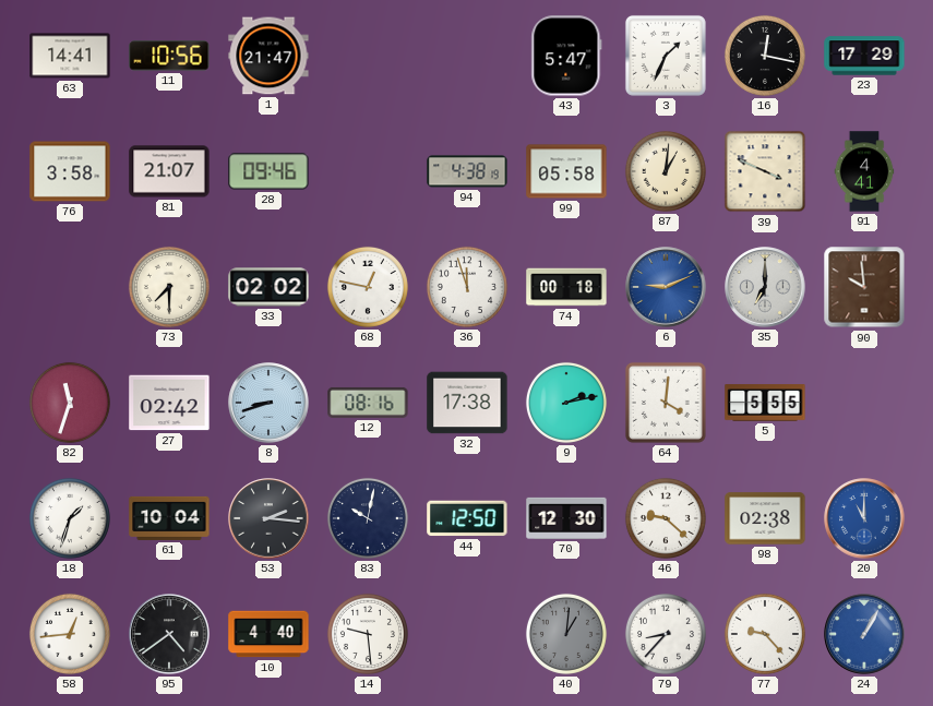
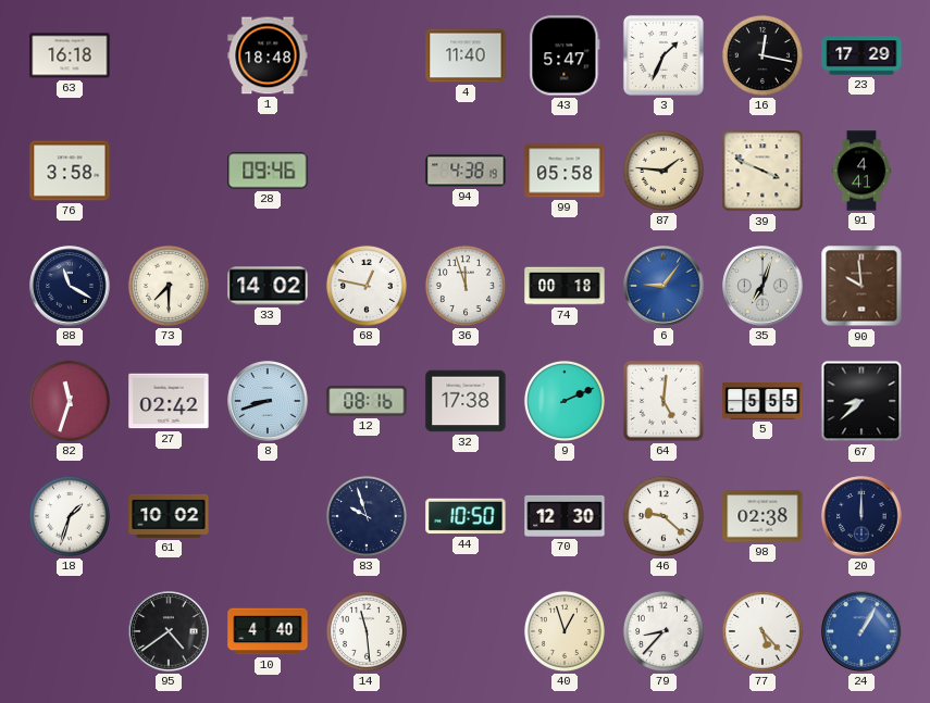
63: 14:41 -> 16:18
11: 10:56 -> none
1: 21:47 -> 18:48
4: none -> 11:40
81: 21:07 -> none
87: 1:01 -> 1:46
88: none -> 11:20
33: 02:02 -> 14:02
6: 9:11 -> 9:06
35: 7:00 -> 7:03
9: 2:13 -> 2:11
64: 4:01 -> 5:01
67: none -> 8:38
61: 10:04 -> 10:02
53: 2:16 -> none
83: 10:02 -> 9:57
44: 12:50 -> 10:50
20: 11:00 -> 12:00
20 dial: blue -> navy
58: 12:44 -> none
14: 9:29 -> 11:29
40: 1:01 -> 12:57
40 dial: grey -> cream
77: 9:23 -> 5:23
